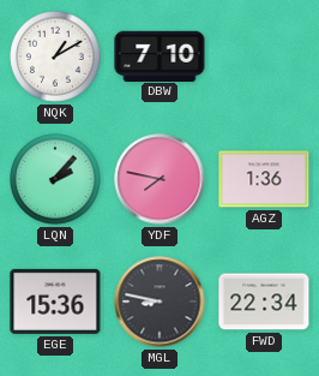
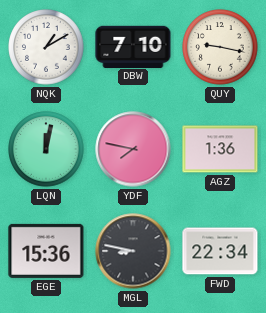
QUY: none -> 9:17
LQN: 2:07 -> 12:02
